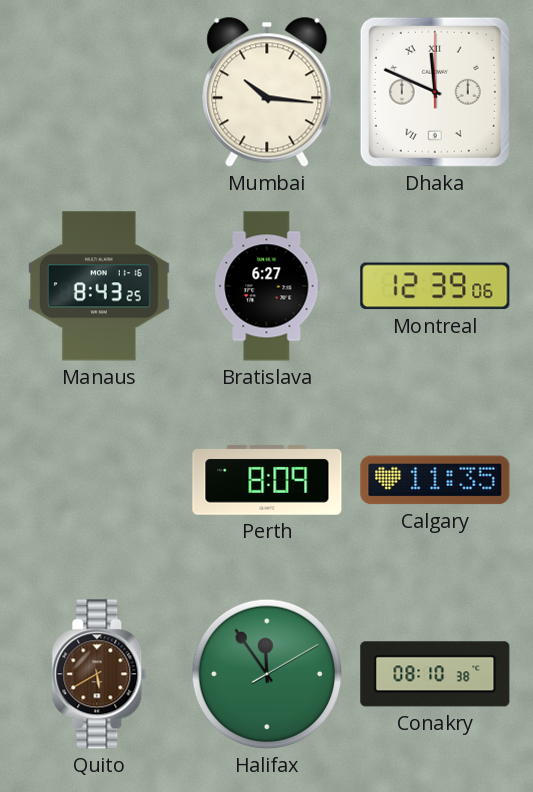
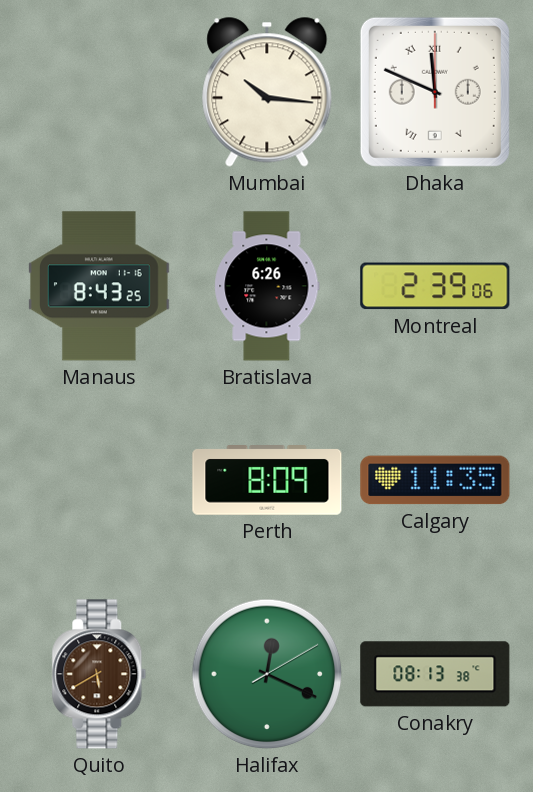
Bratislava: 6:27 -> 6:26
Montreal: 12:39 -> 2:39
Halifax: 11:54 -> 12:19
Conakry: 08:10 -> 08:13
